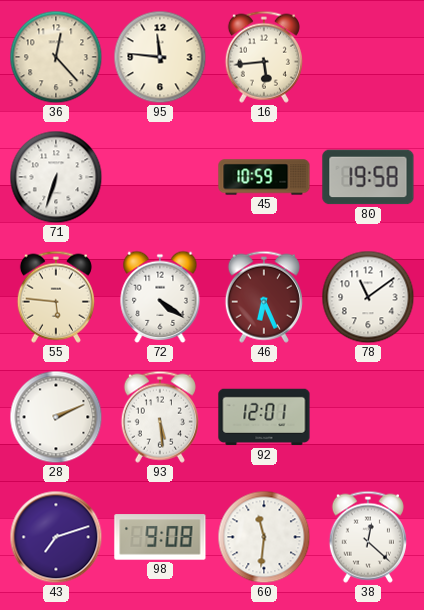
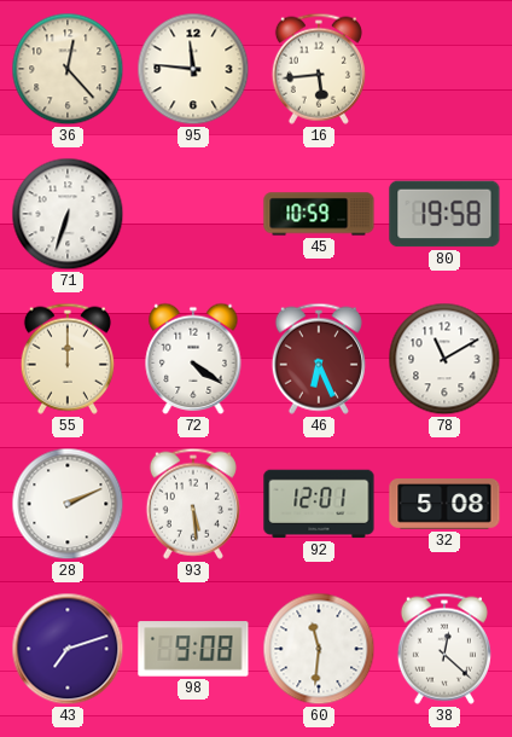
55: 5:46 -> 12:00
78: 11:09 -> 11:10
32: none -> 5:08
